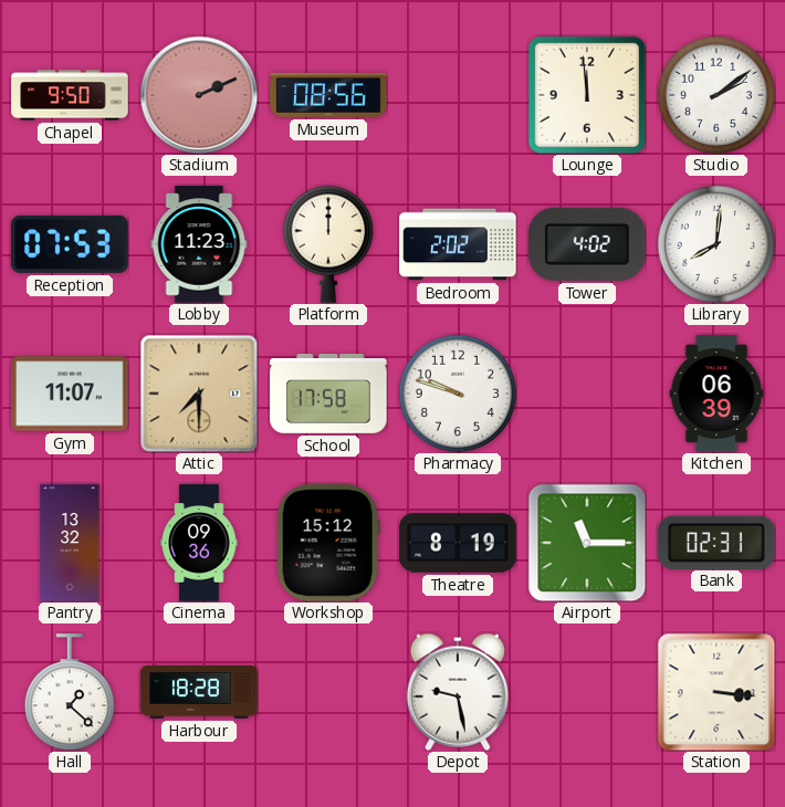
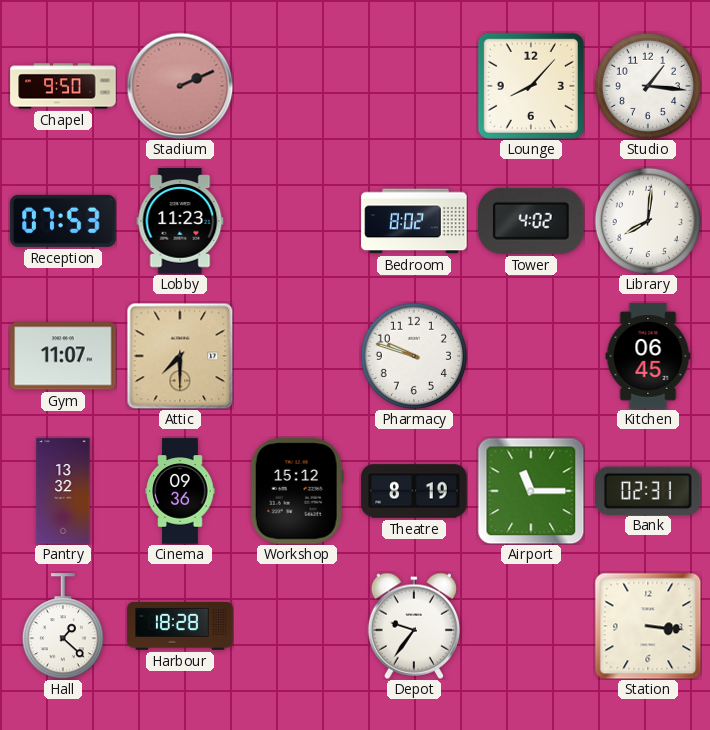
Museum: 08:56 -> none
Lounge: 11:59 -> 8:07
Studio: 2:09 -> 1:16
Platform: 12:00 -> none
Bedroom: 2:02 -> 8:02
School: 17:58 -> none
Kitchen: 06:39 -> 06:45
Depot: 9:28 -> 9:36
